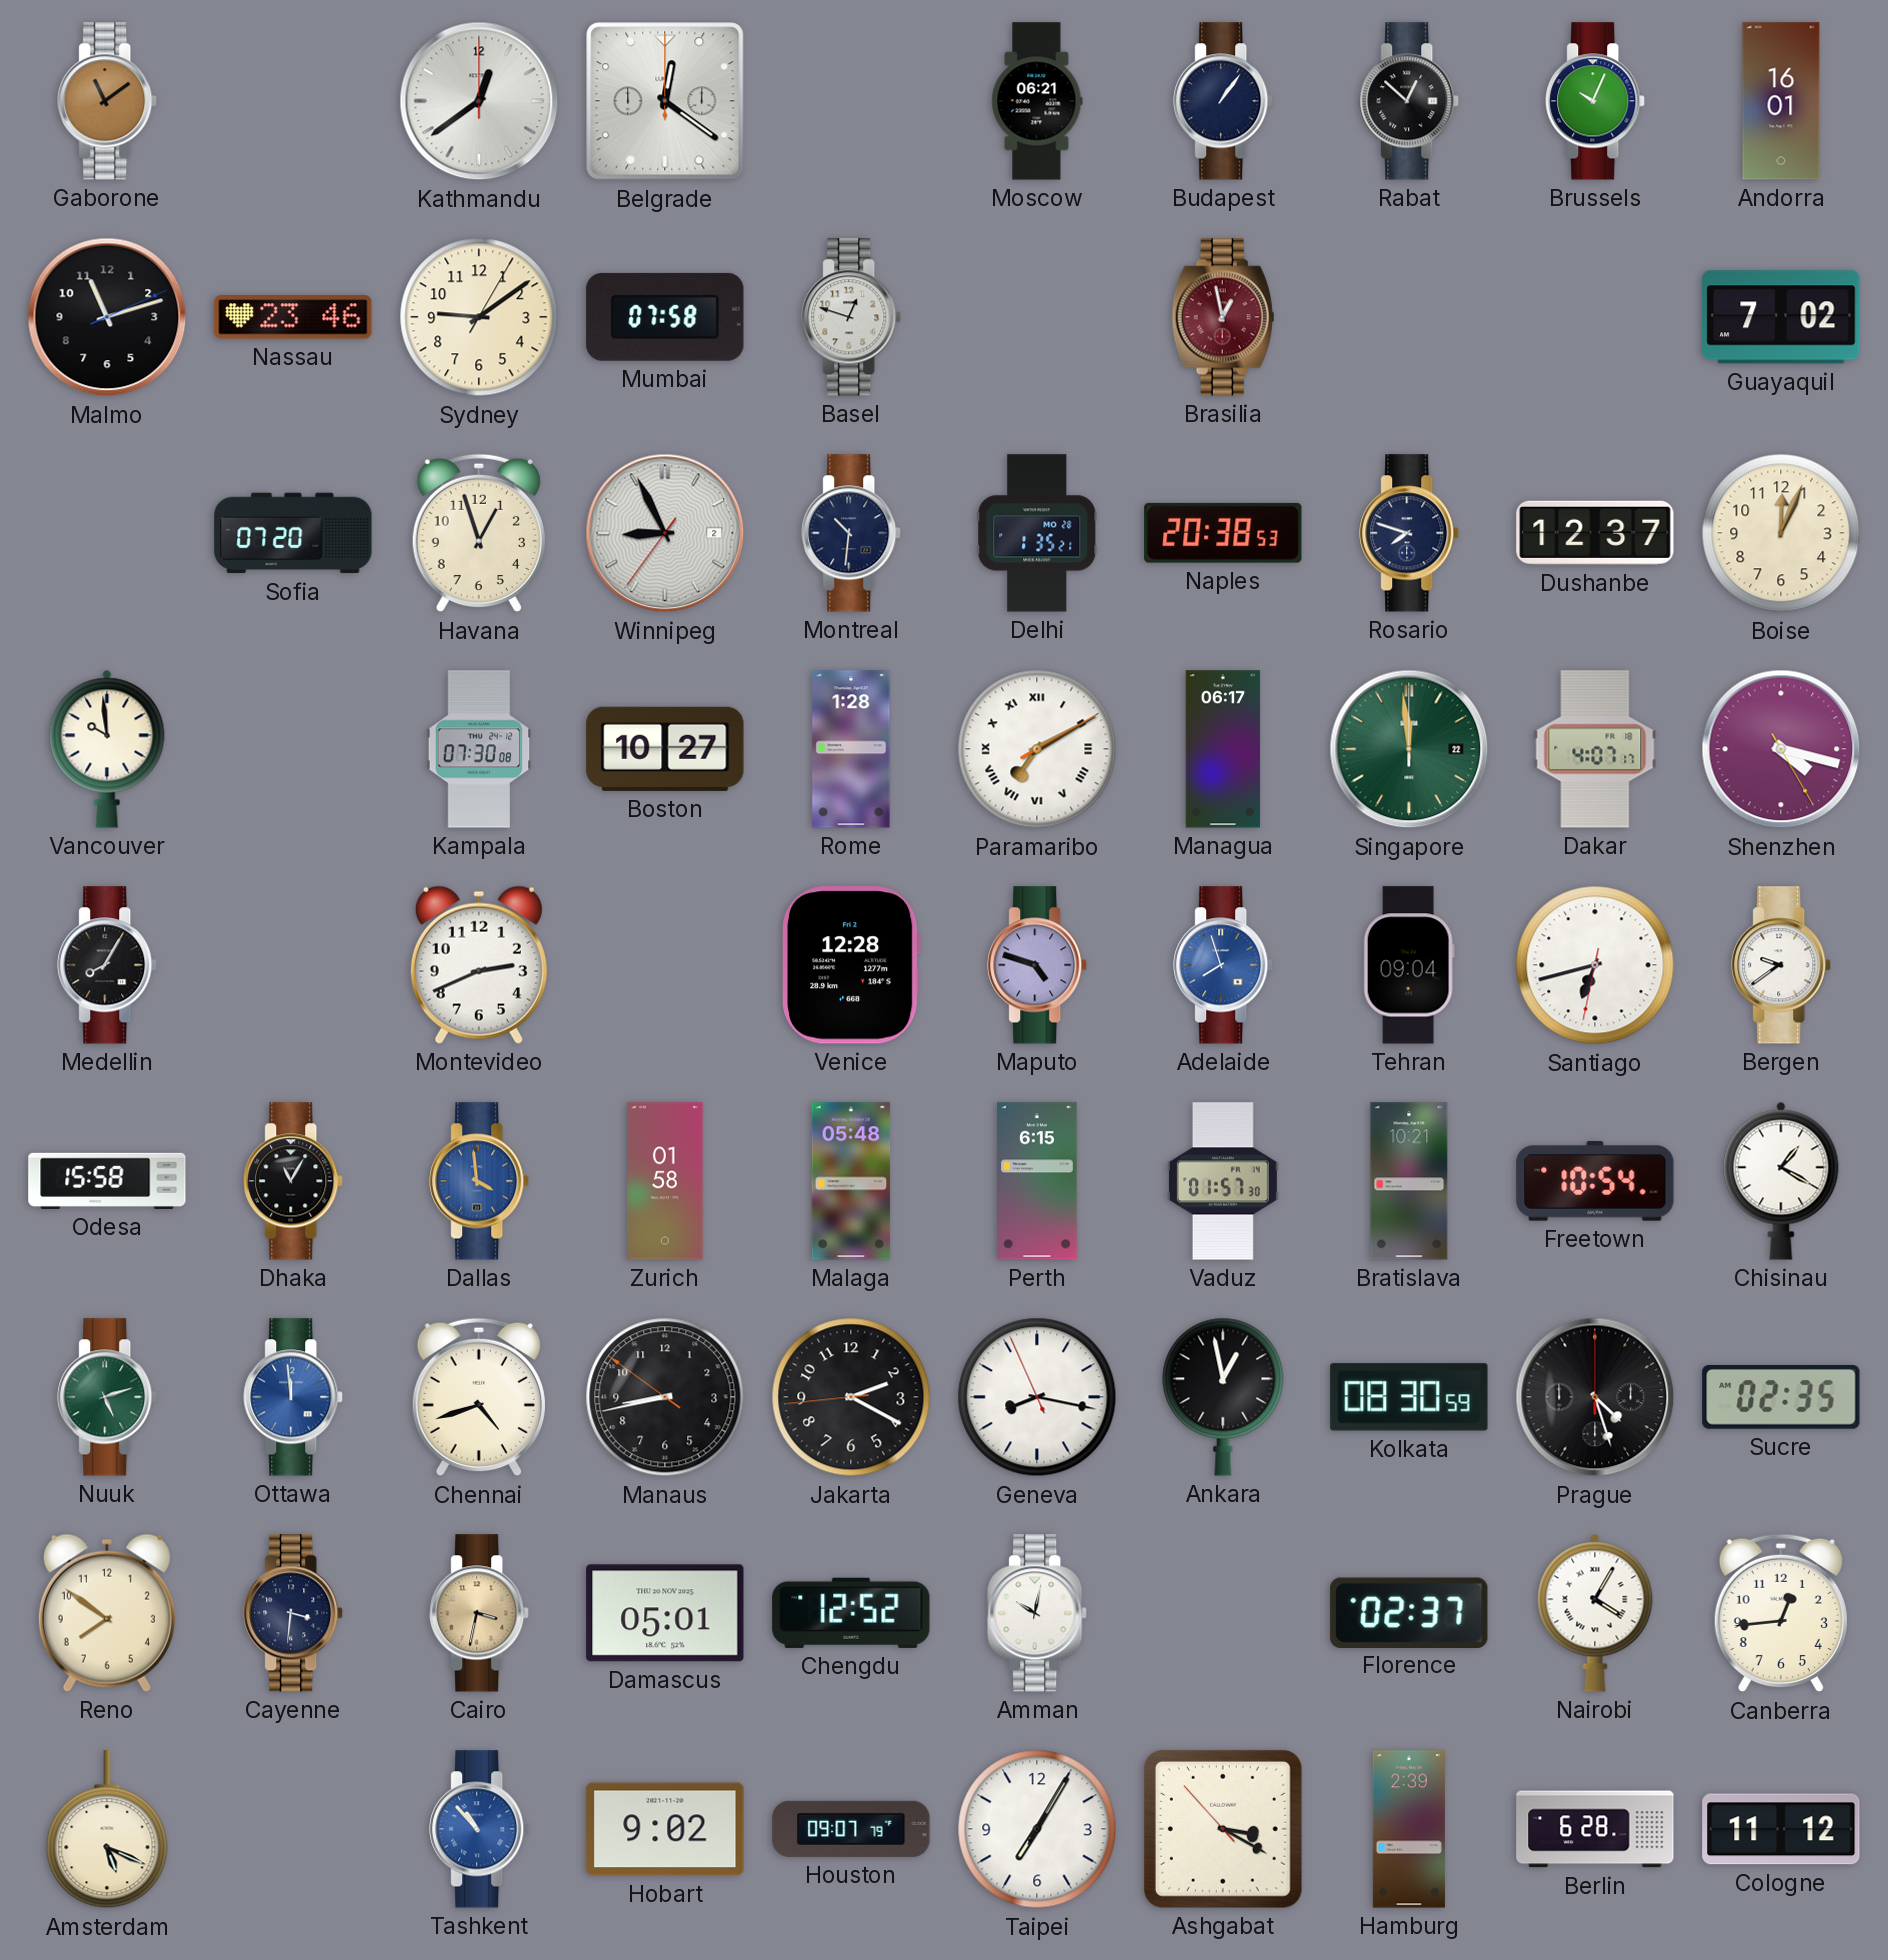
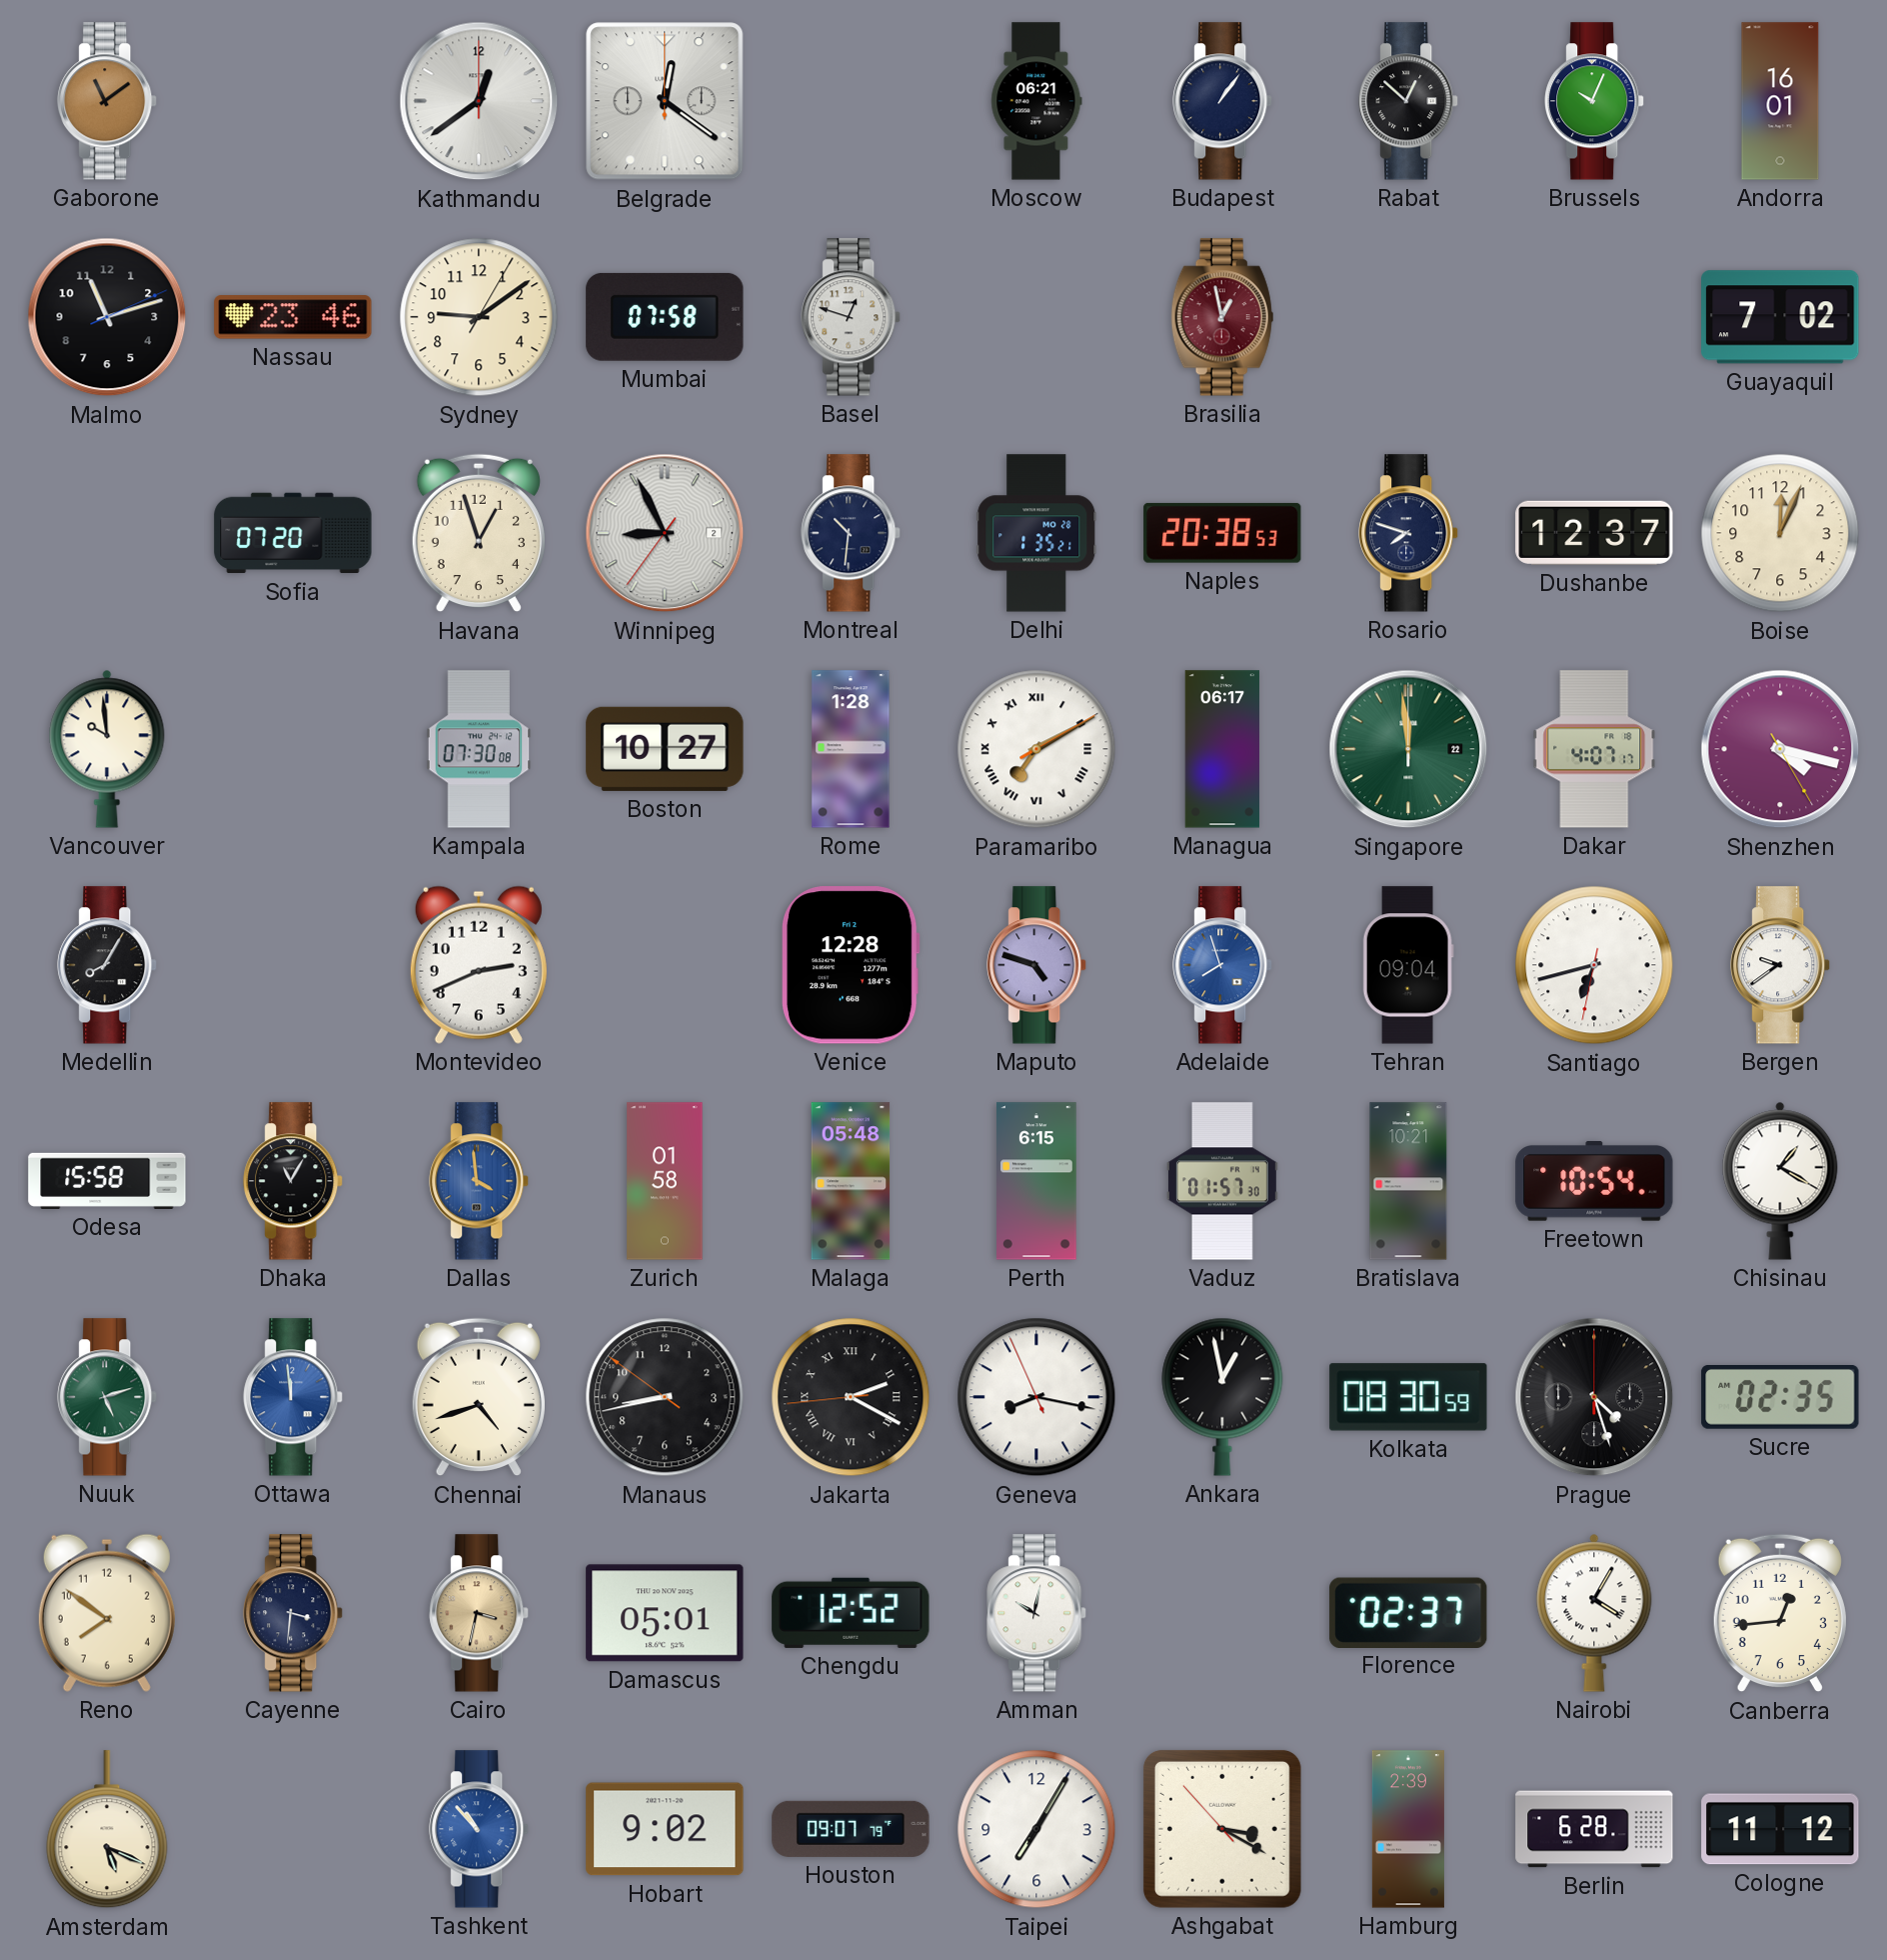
Jakarta numerals: Arabic -> Roman
